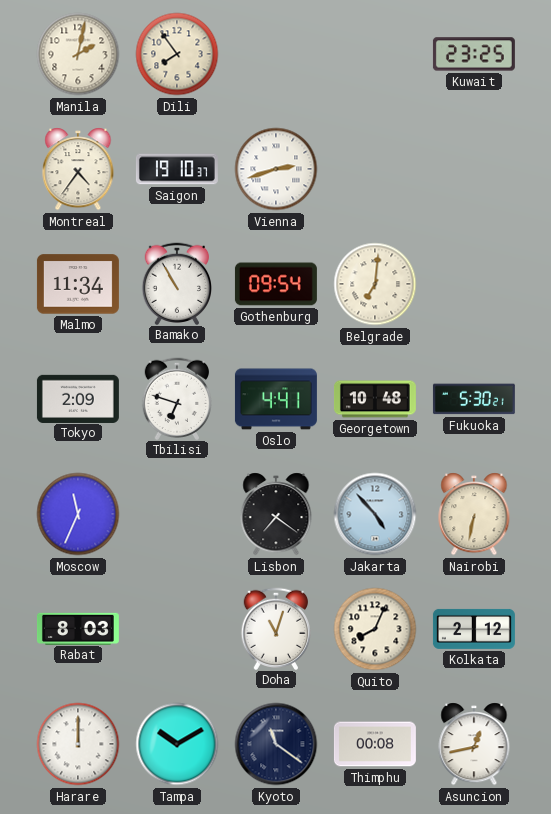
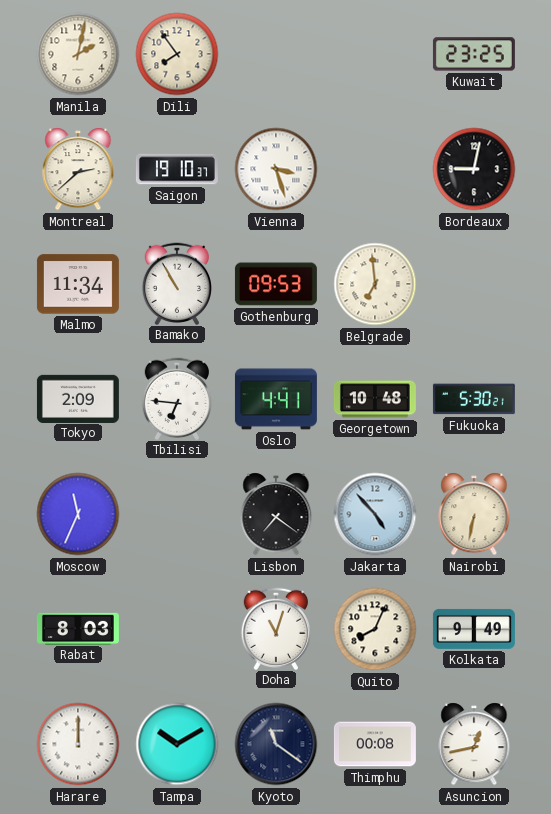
Montreal: 4:36 -> 2:38
Vienna: 2:42 -> 3:27
Bordeaux: none -> 9:02
Gothenburg: 09:54 -> 09:53
Belgrade: 7:01 -> 6:59
Tbilisi: 6:48 -> 6:46
Kolkata: 2:12 -> 9:49
